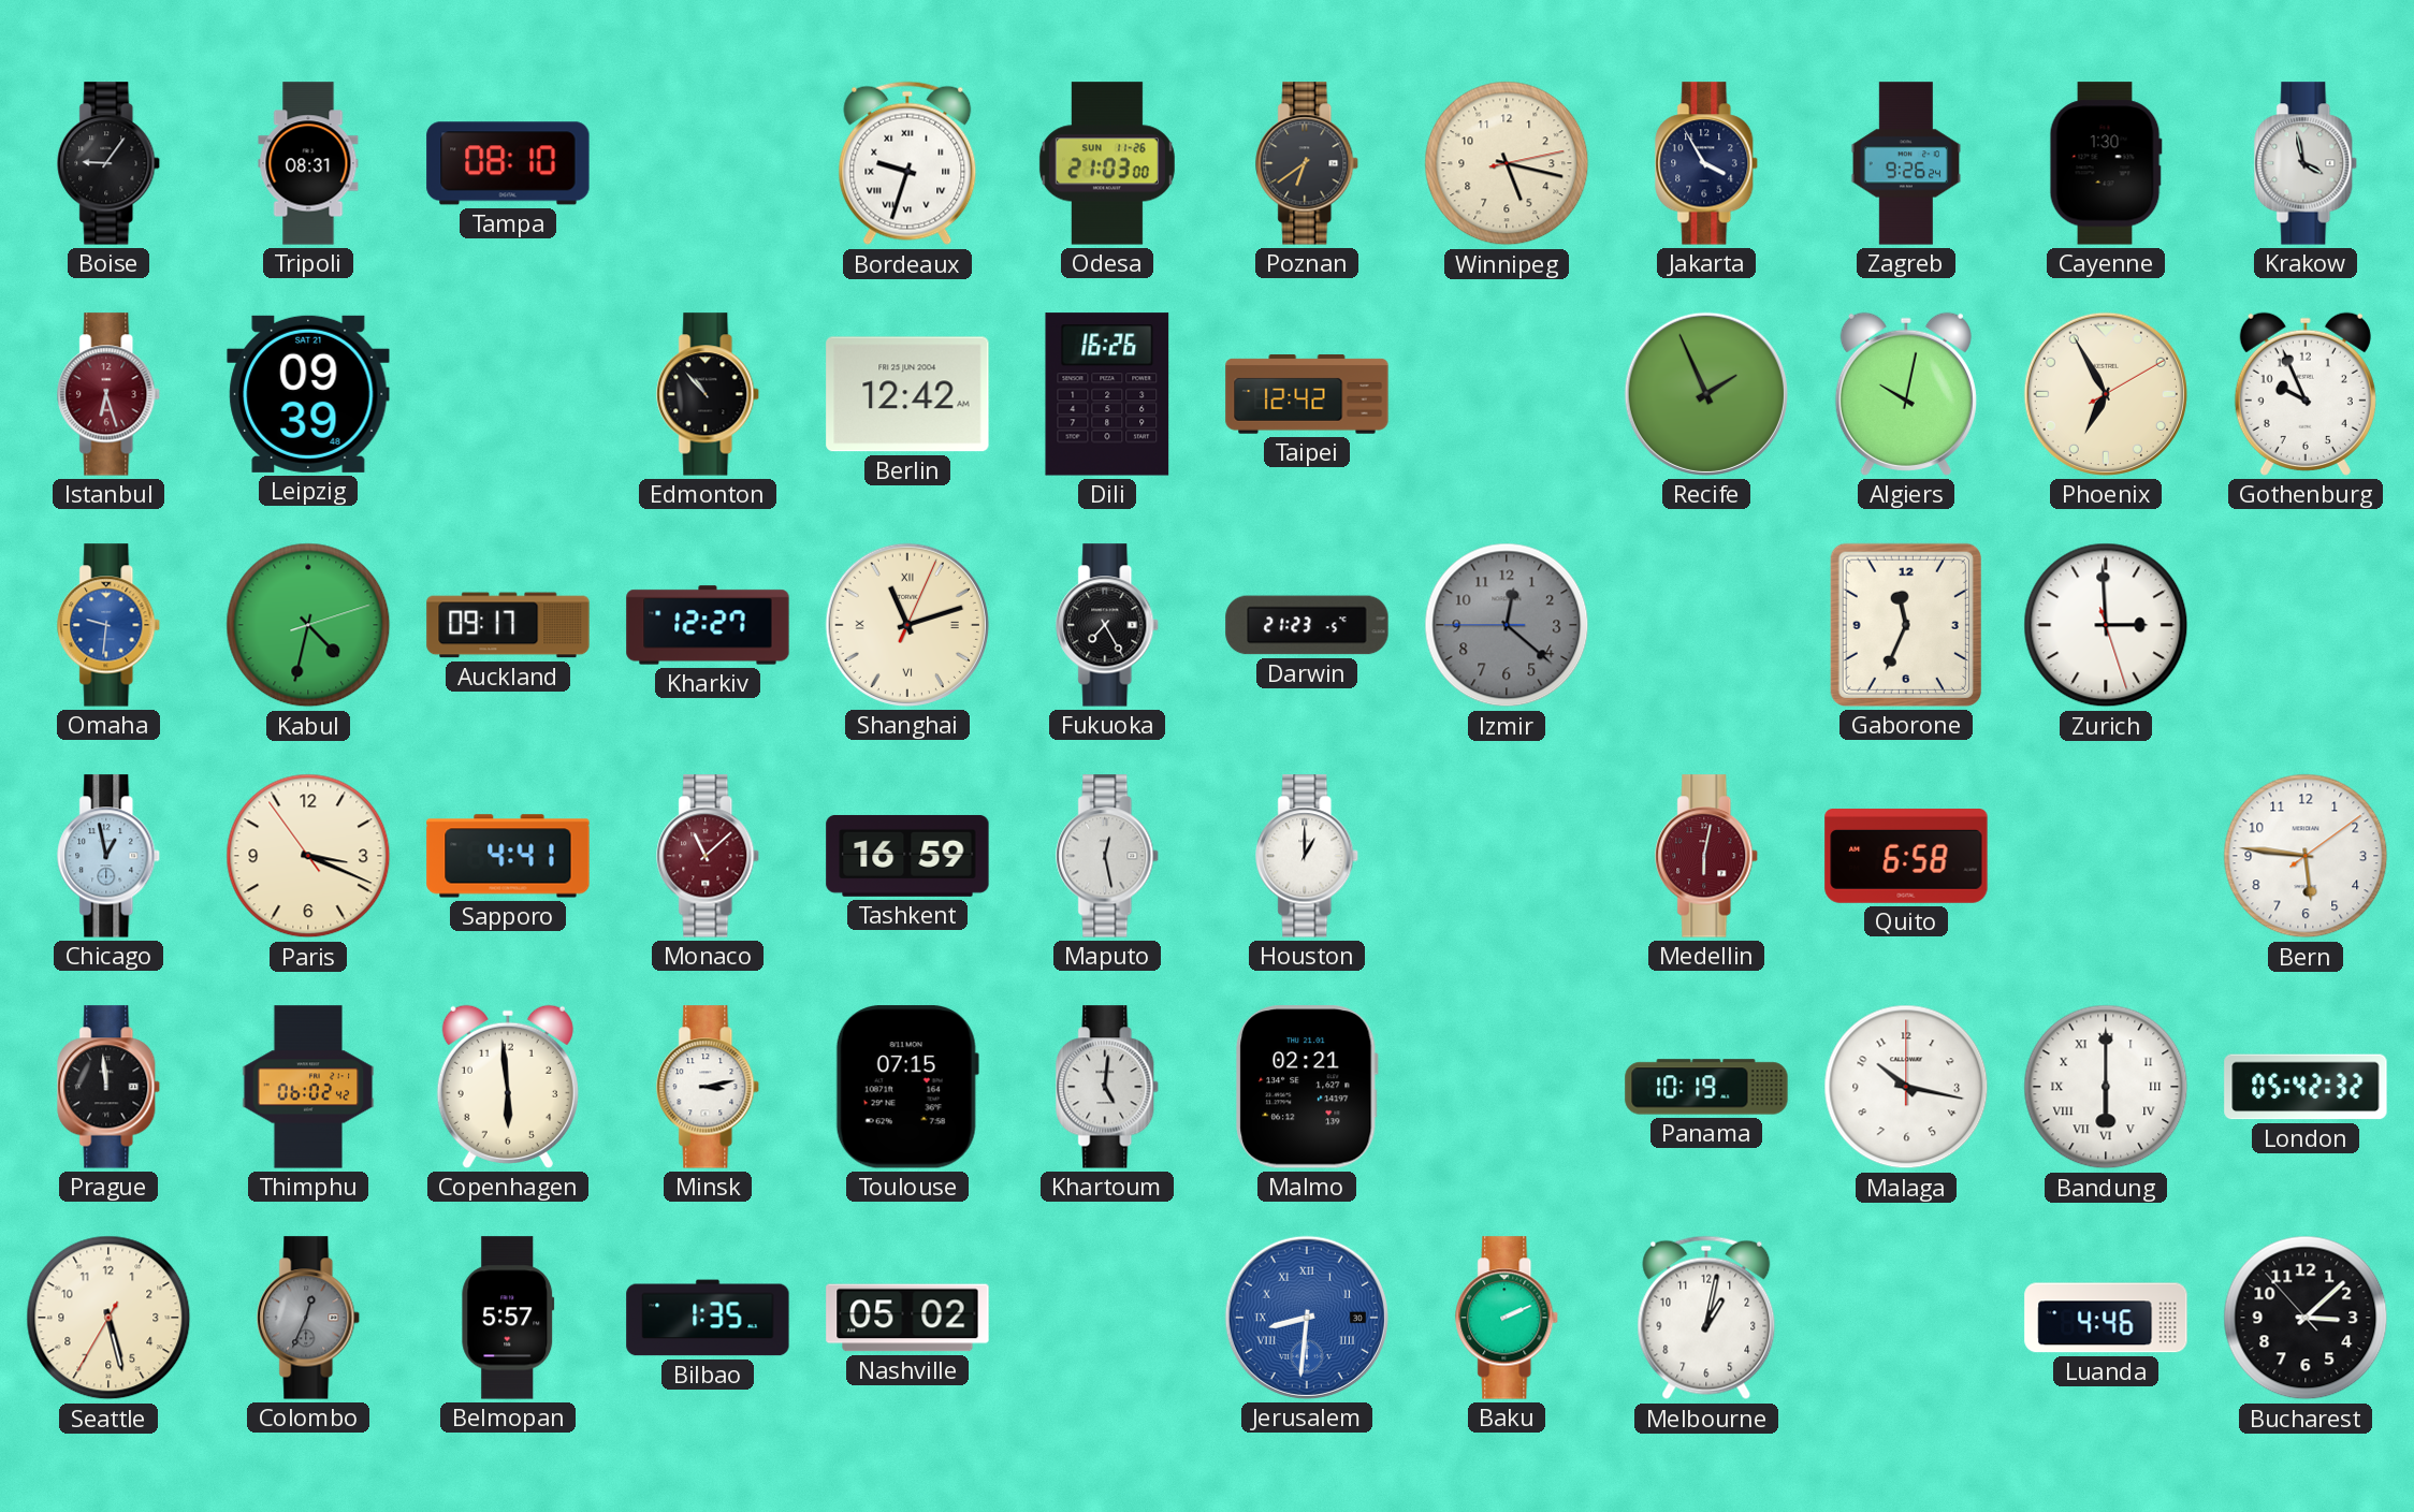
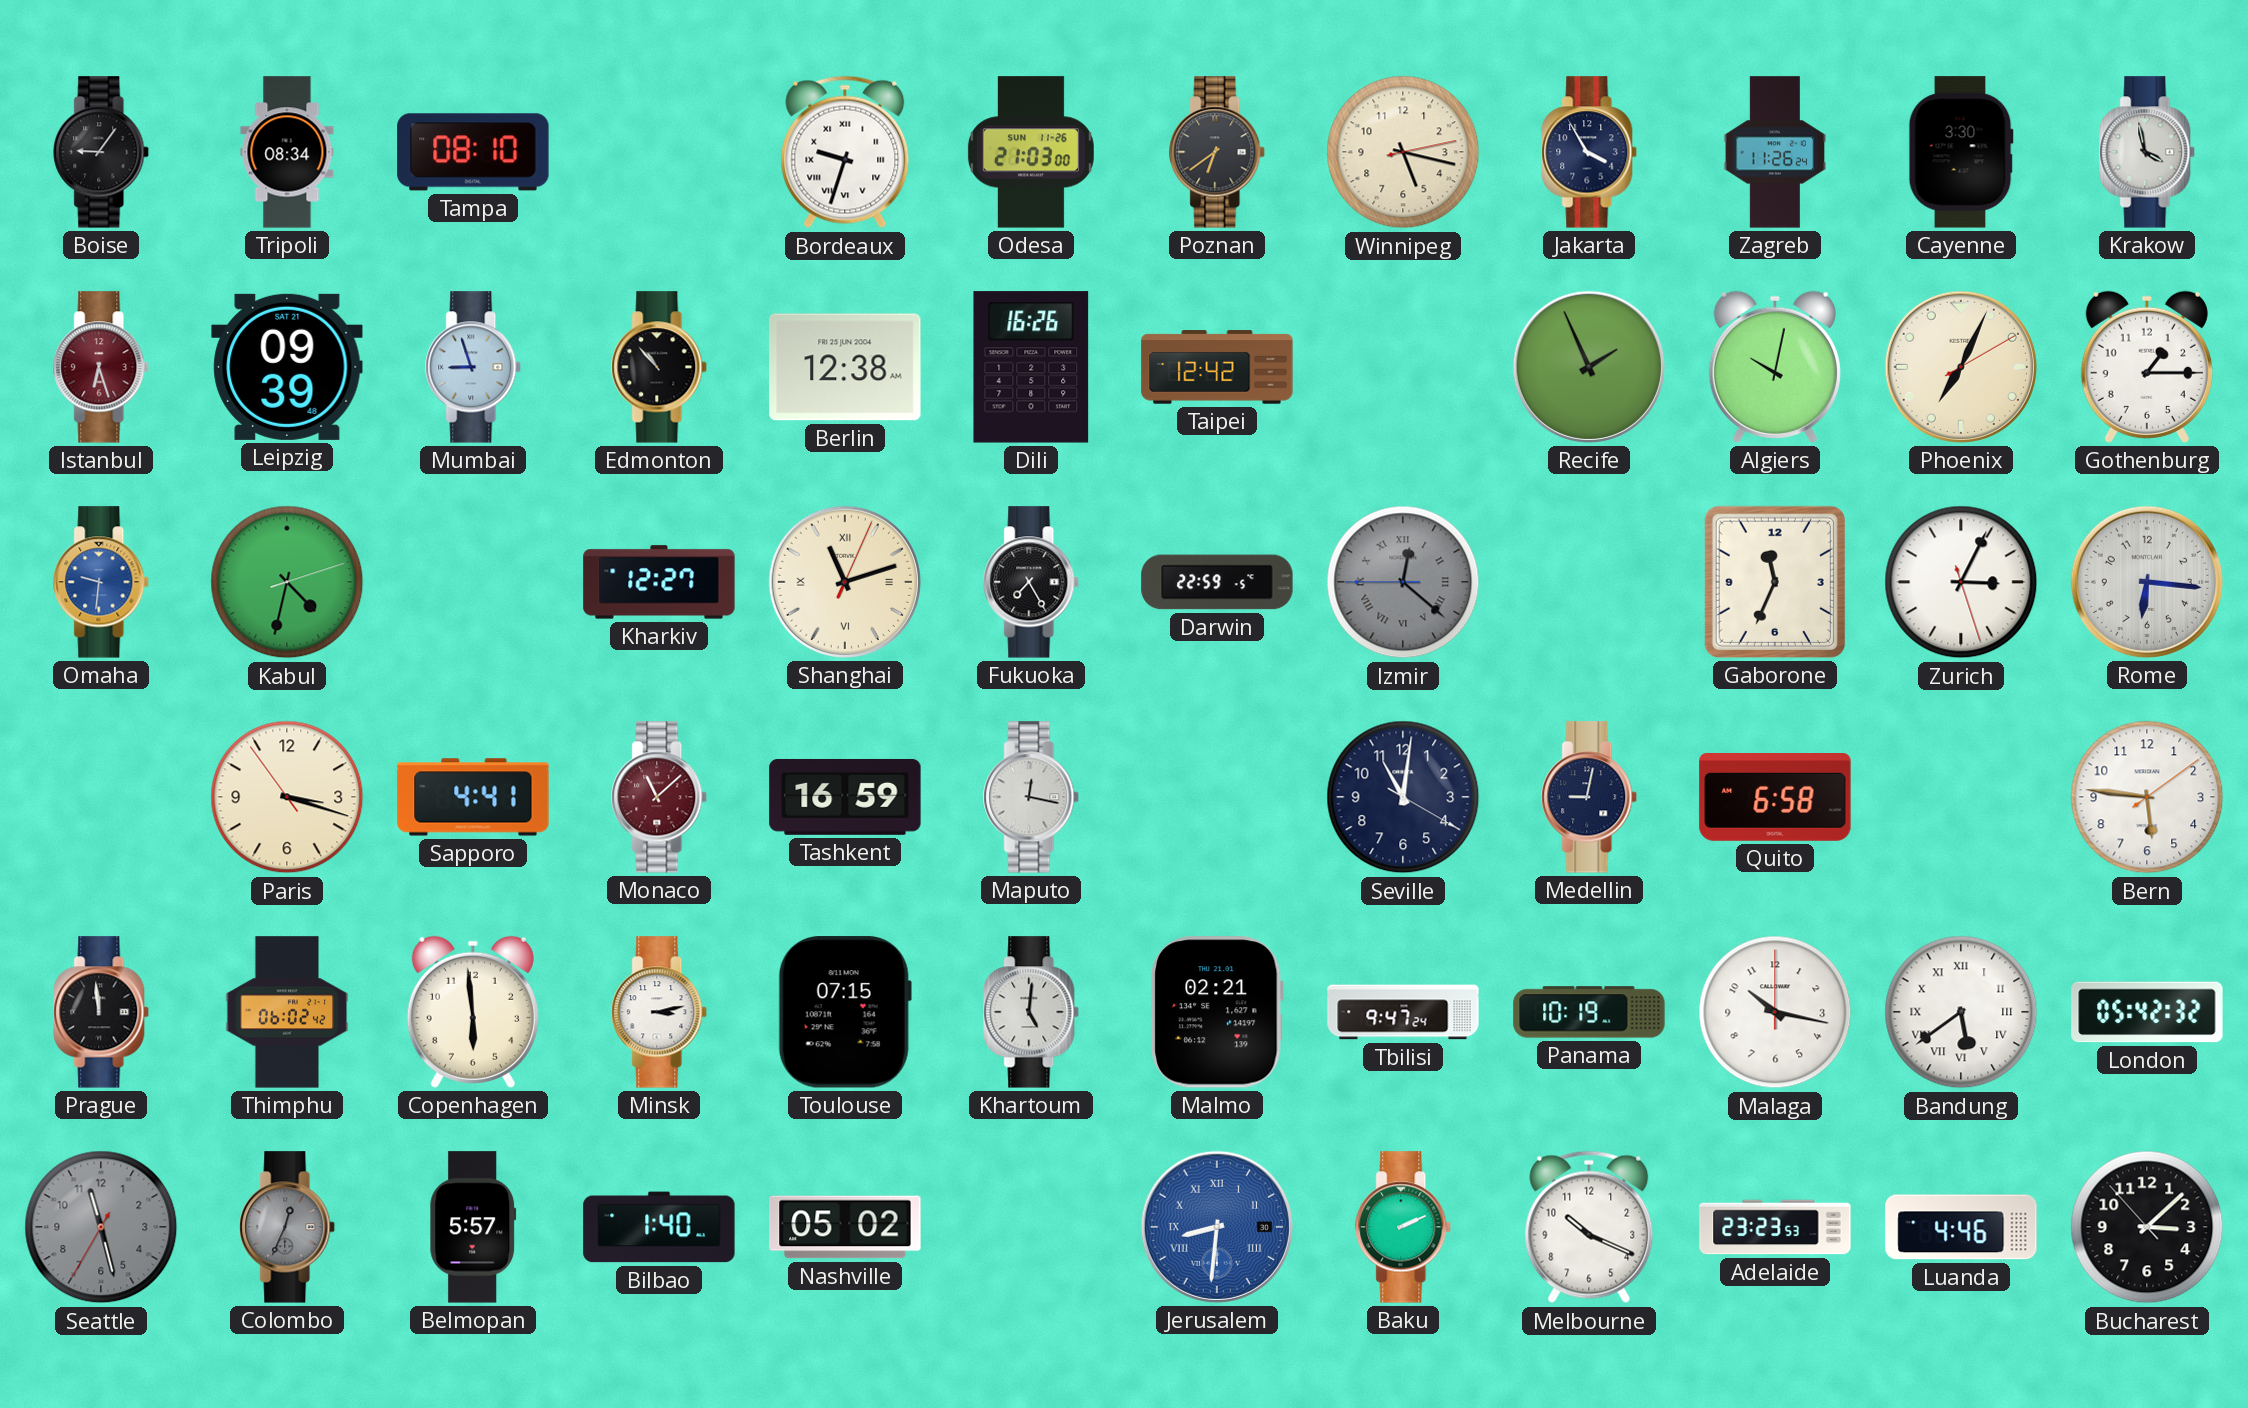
Tripoli: 08:31 -> 08:34
Zagreb: 9:26 -> 11:26
Cayenne: 1:30 -> 3:30
Mumbai: none -> 8:57
Berlin: 12:42 -> 12:38
Phoenix: 6:55 -> 7:04
Gothenburg: 9:56 -> 1:15
Auckland: 09:17 -> none
Darwin: 21:23 -> 22:59
Izmir numerals: Arabic -> Roman
Zurich: 2:59 -> 3:04
Rome: none -> 6:16
Chicago: 12:58 -> none
Paris: 3:18 -> 3:17
Maputo: 12:28 -> 12:17
Houston: 1:00 -> none
Seville: none -> 11:01
Medellin: 6:02 -> 9:02
Medellin dial: burgundy -> navy
Tbilisi: none -> 9:47
Bandung: 6:00 -> 5:39
Seattle: 5:27 -> 11:27
Seattle dial: cream -> grey
Bilbao: 1:35 -> 1:40
Melbourne: 1:02 -> 10:19
Adelaide: none -> 23:23
